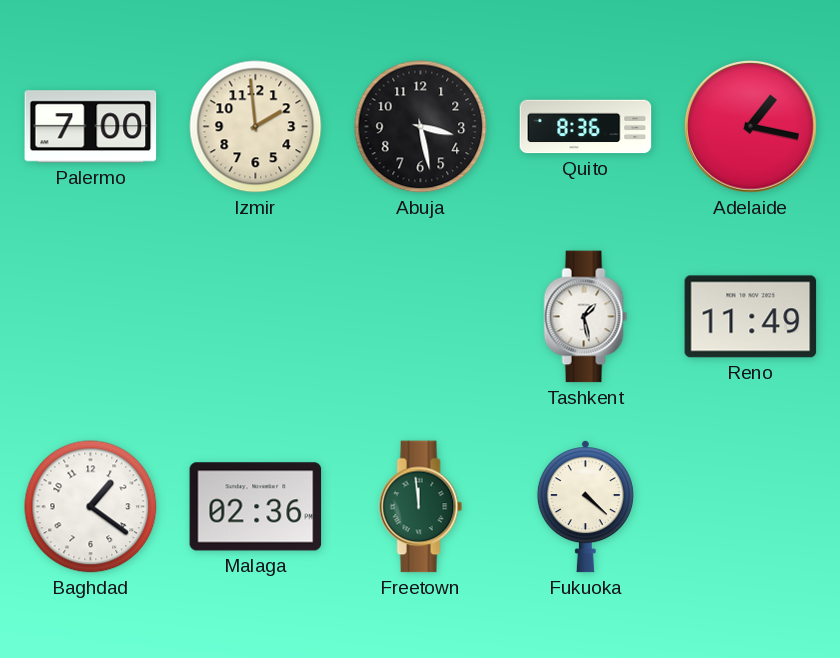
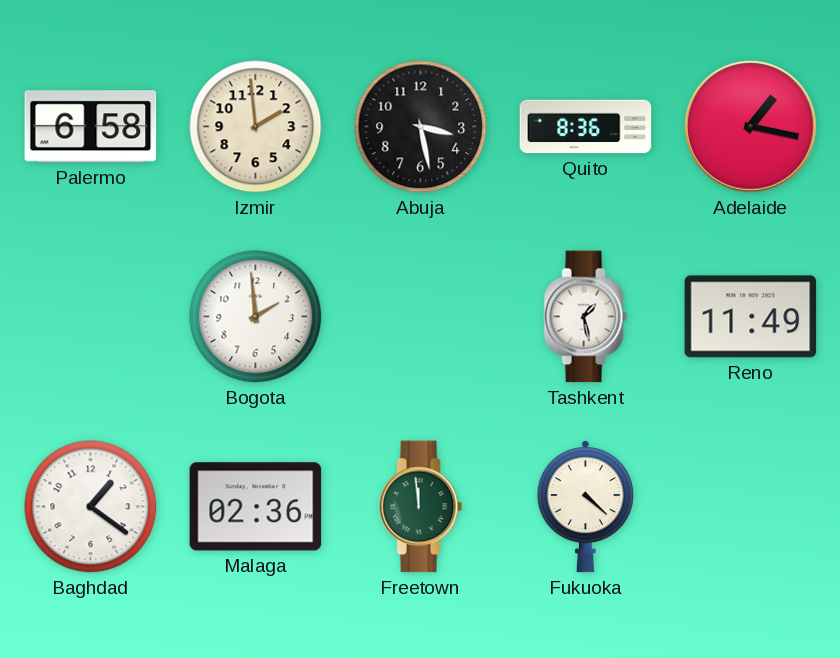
Palermo: 7:00 -> 6:58
Bogota: none -> 1:59
